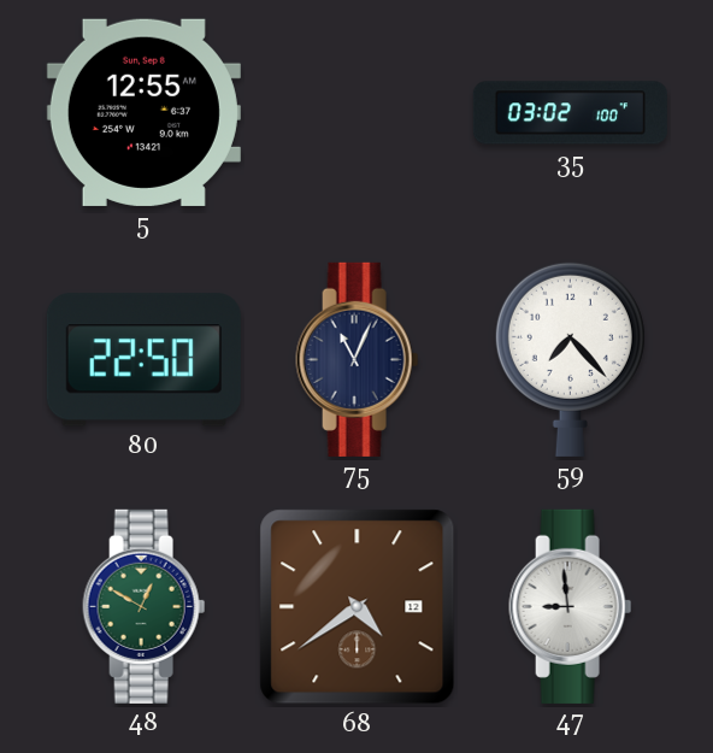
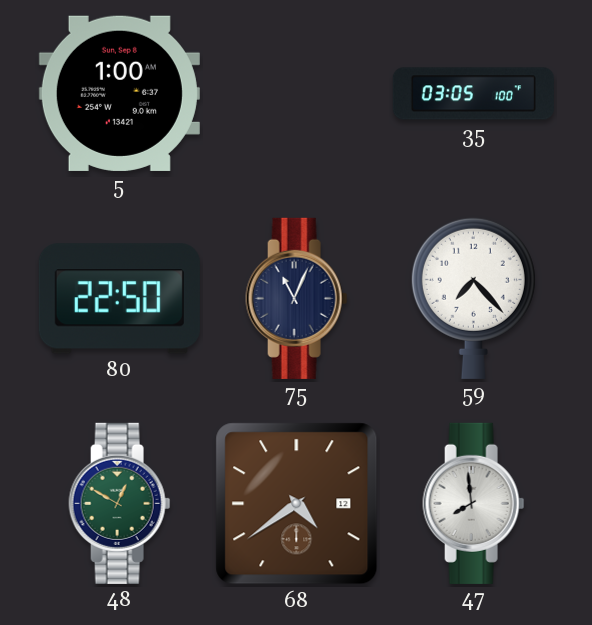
5: 12:55 -> 1:00
35: 03:02 -> 03:05
47: 8:59 -> 7:59
